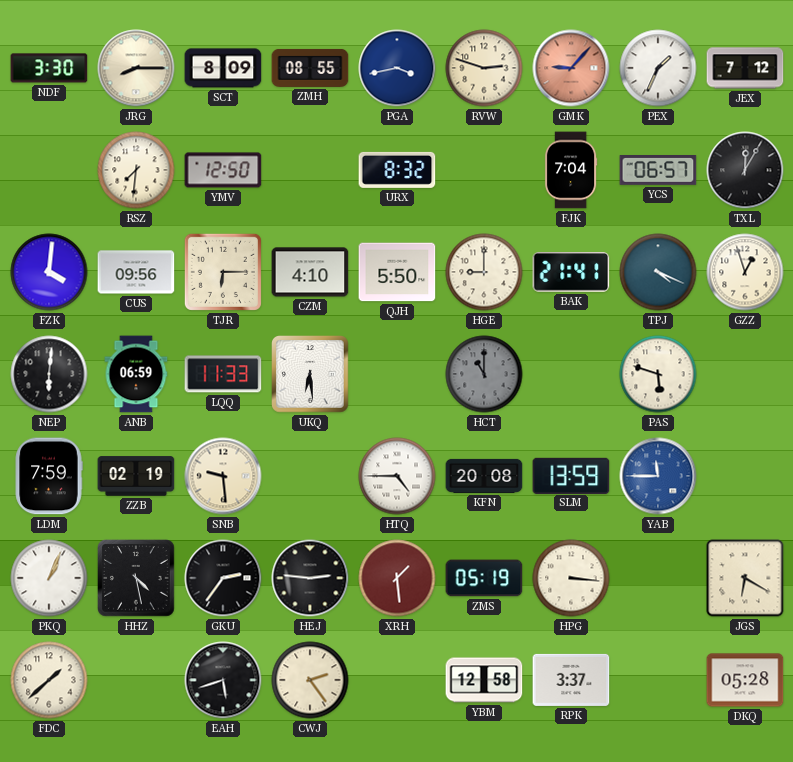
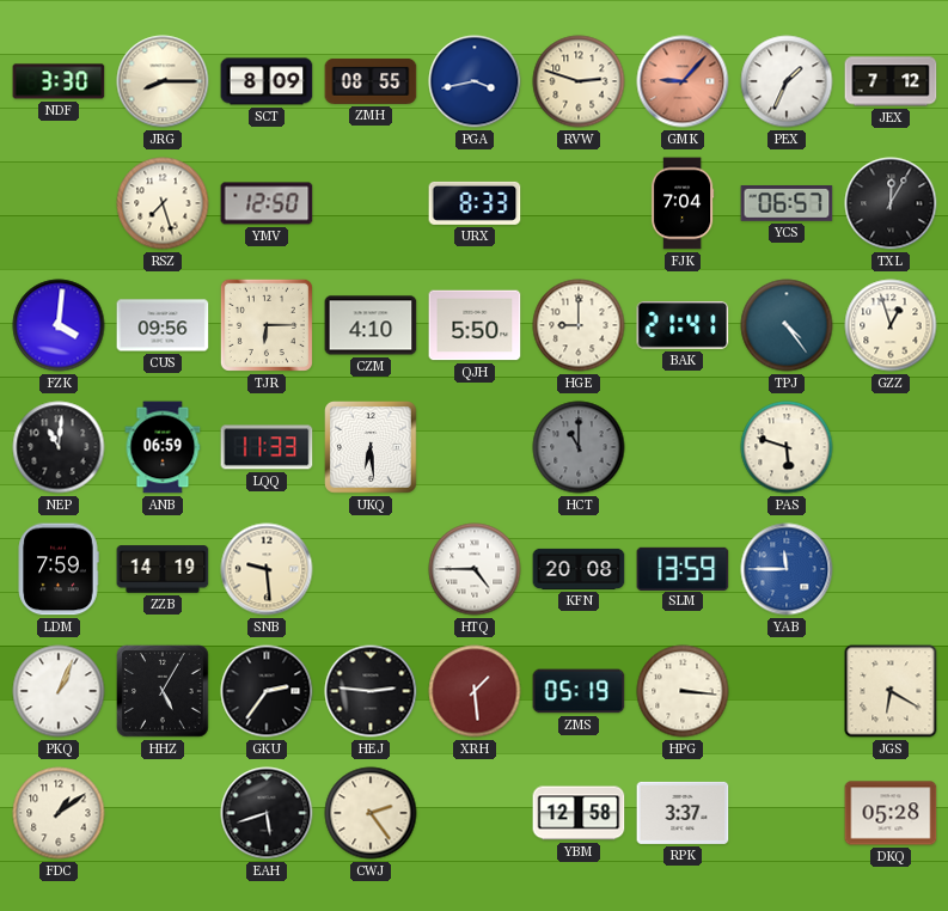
RSZ: 7:31 -> 7:27
URX: 8:32 -> 8:33
TPJ: 4:19 -> 4:24
NEP: 6:01 -> 11:01
ZZB: 02:19 -> 14:19
HHZ: 4:28 -> 5:05
FDC: 1:38 -> 1:09
